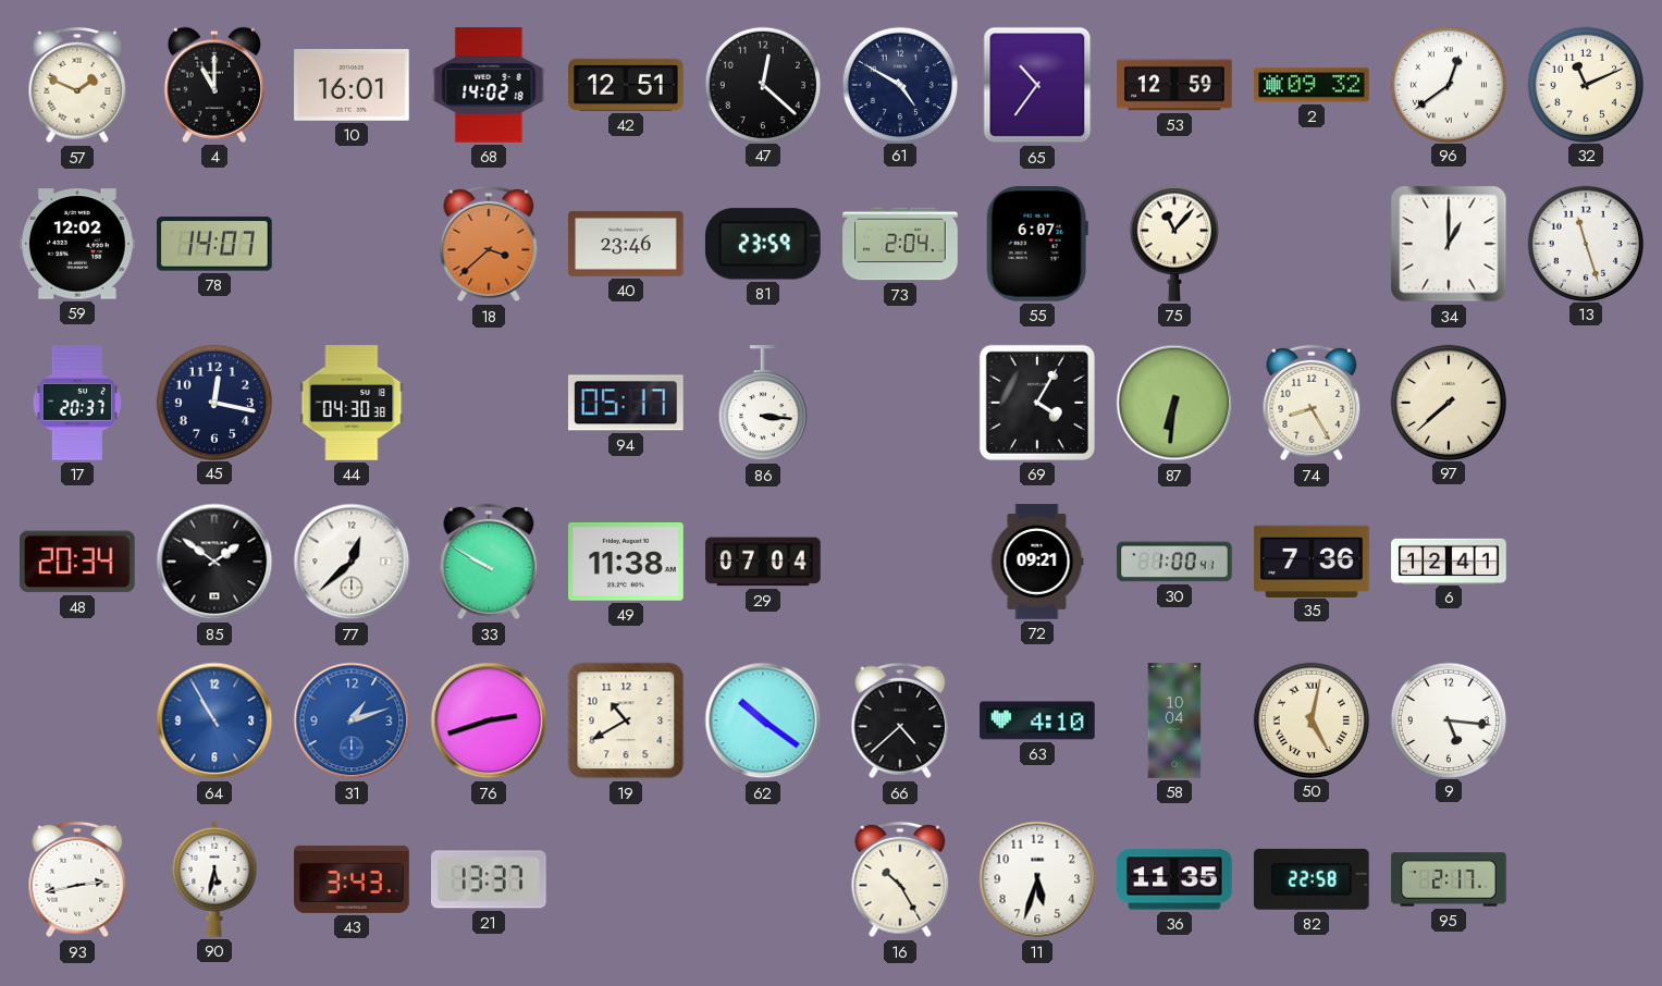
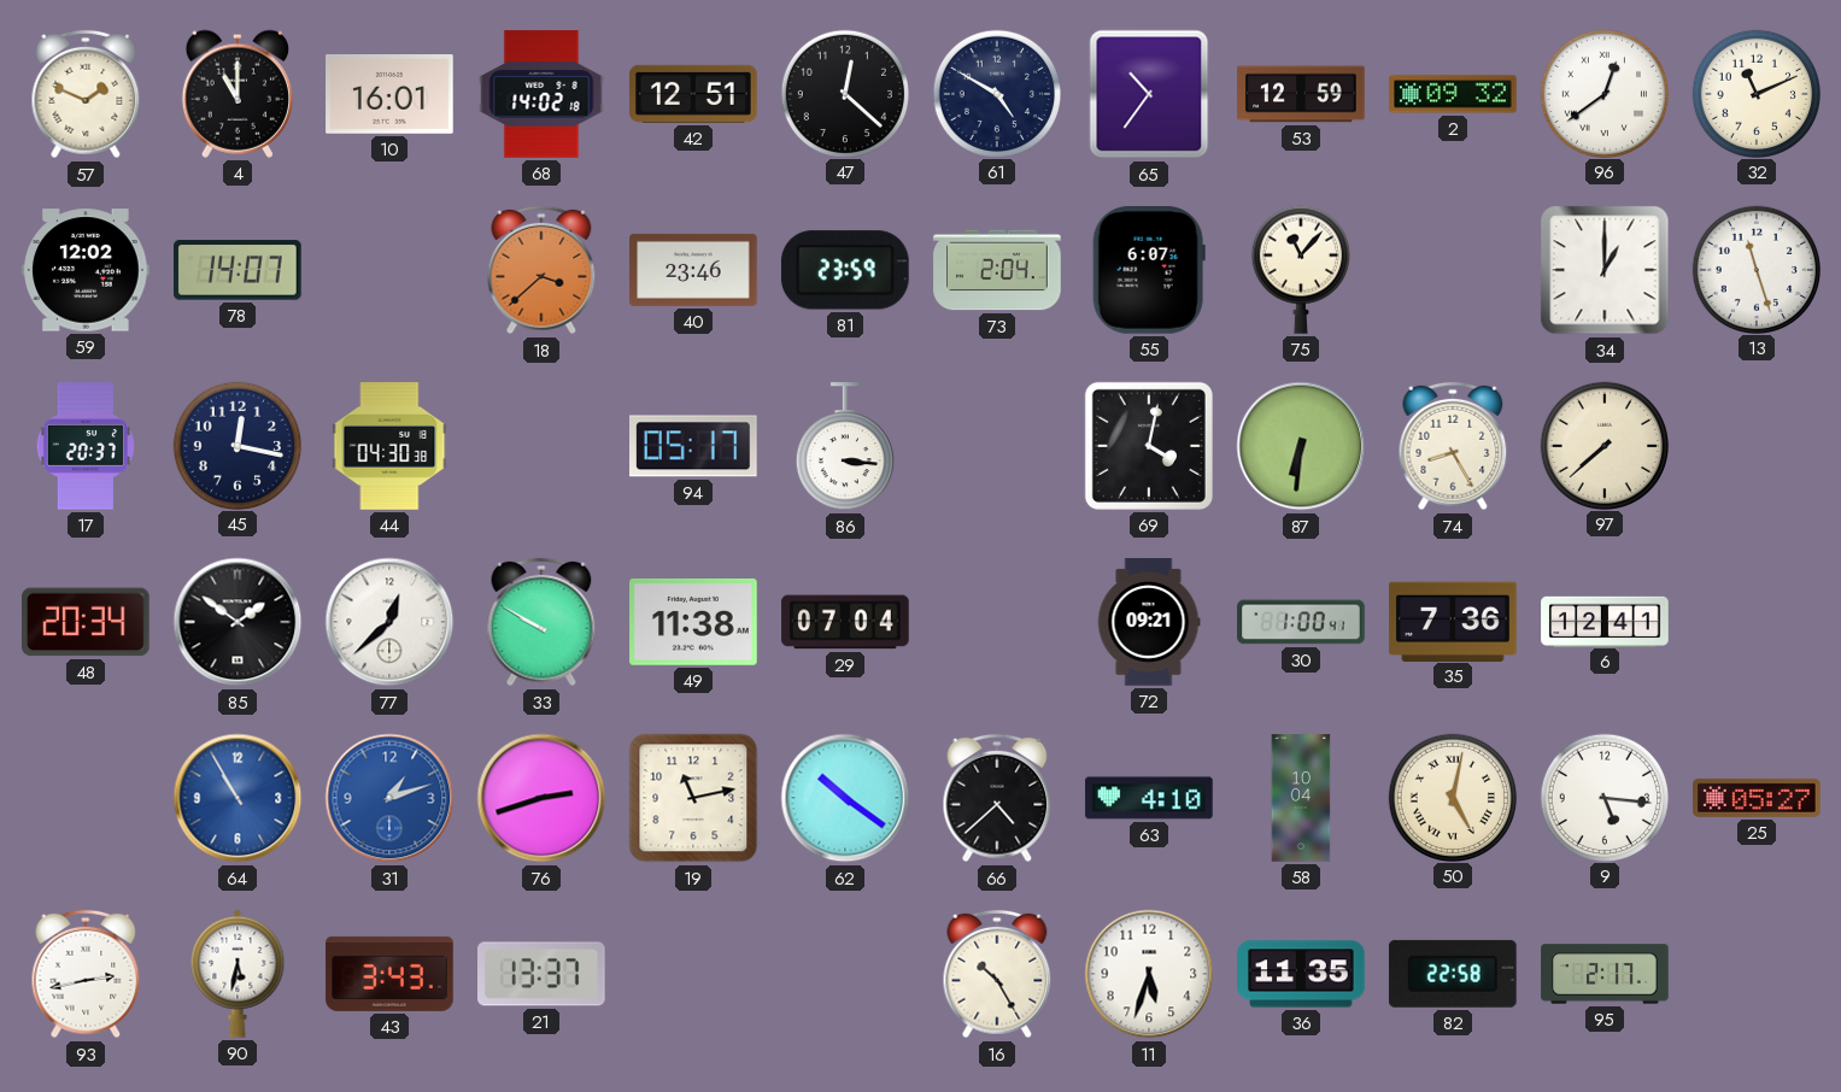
69: 4:05 -> 4:02
19: 10:40 -> 11:13
25: none -> 05:27
